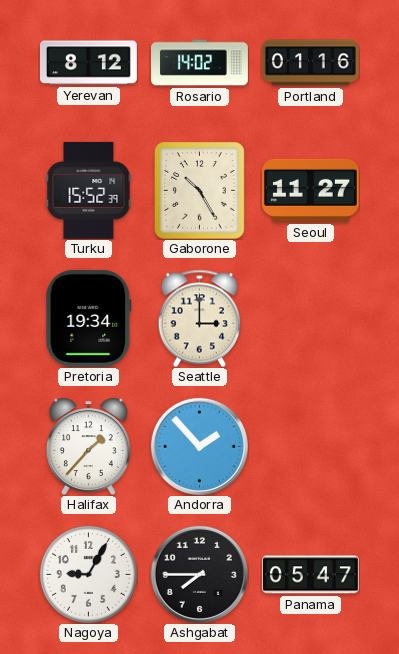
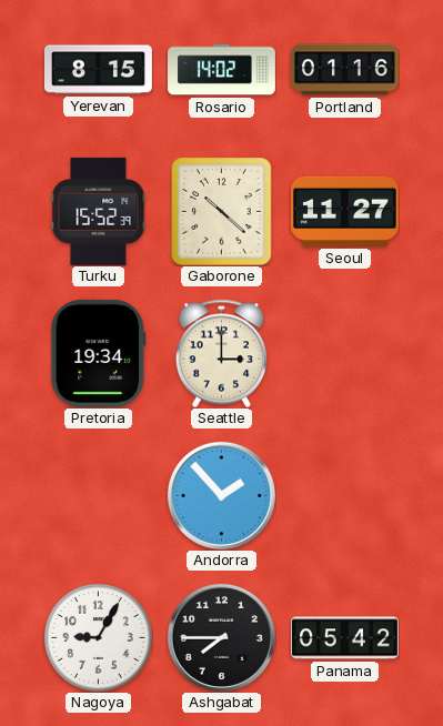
Yerevan: 8:12 -> 8:15
Gaborone: 10:25 -> 10:22
Halifax: 1:37 -> none
Panama: 05:47 -> 05:42
